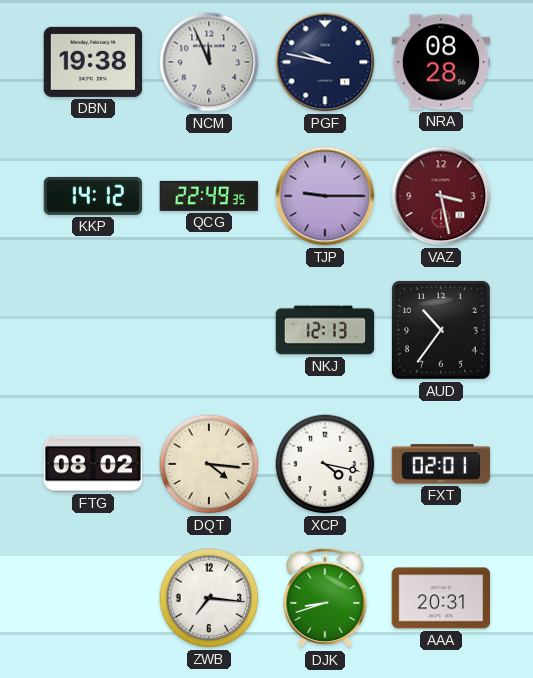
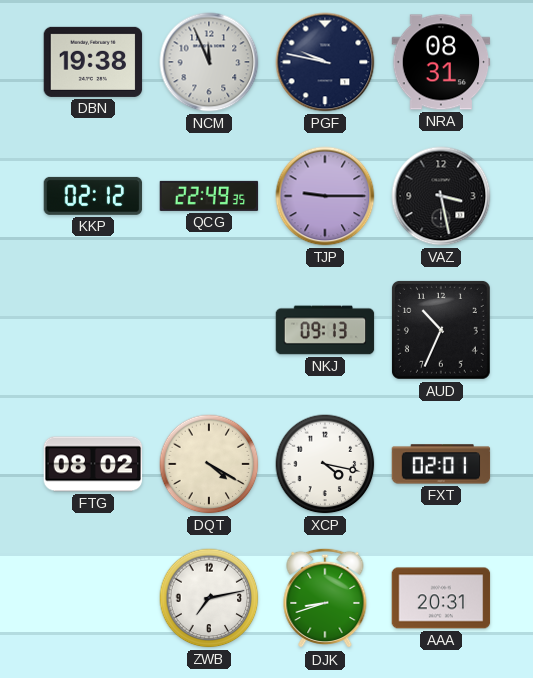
NRA: 08:28 -> 08:31
KKP: 14:12 -> 02:12
VAZ dial: burgundy -> black
NKJ: 12:13 -> 09:13
AUD: 10:36 -> 10:34
DQT: 4:16 -> 4:20
ZWB: 7:16 -> 7:13
